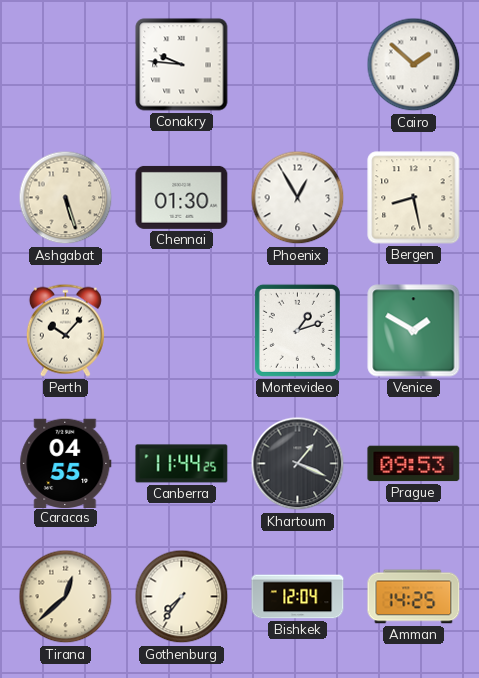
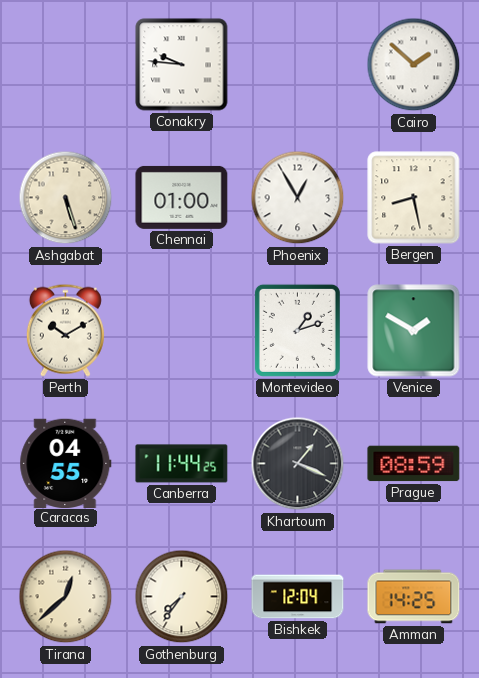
Chennai: 01:30 -> 01:00
Perth: 10:07 -> 10:10
Prague: 09:53 -> 08:59
